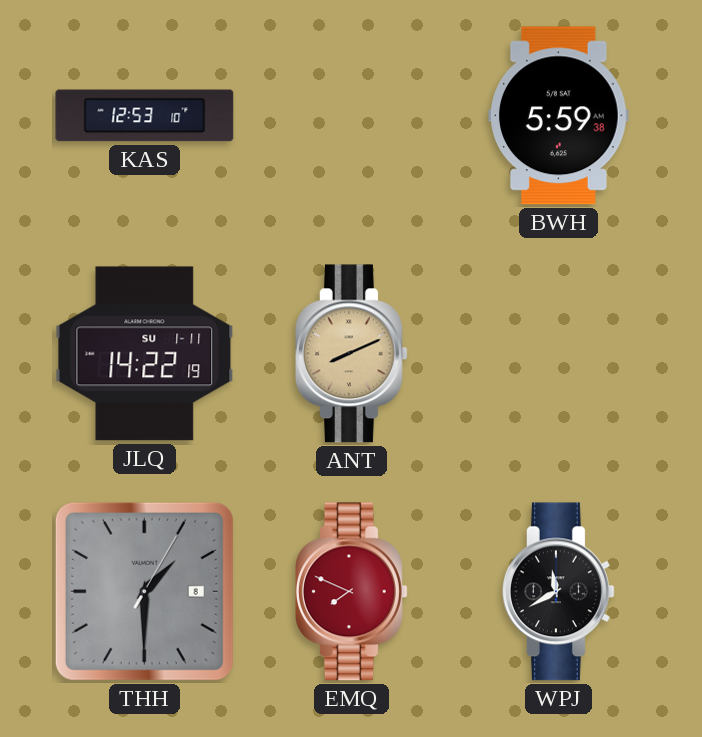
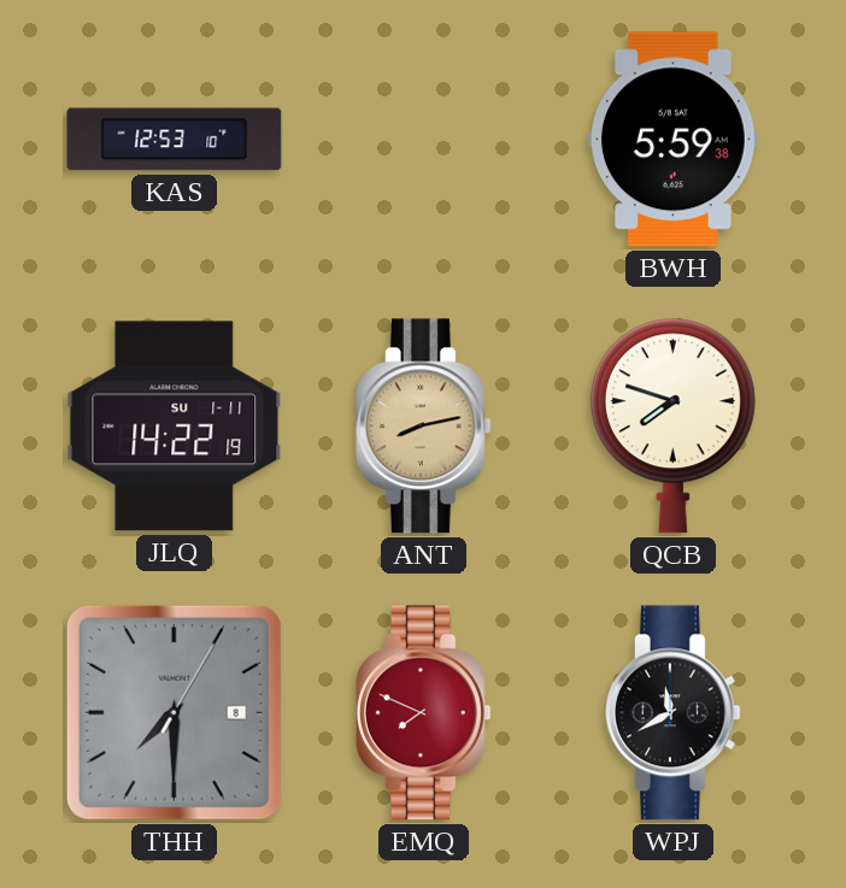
ANT: 8:11 -> 8:13
QCB: none -> 7:48
THH: 1:30 -> 7:30
